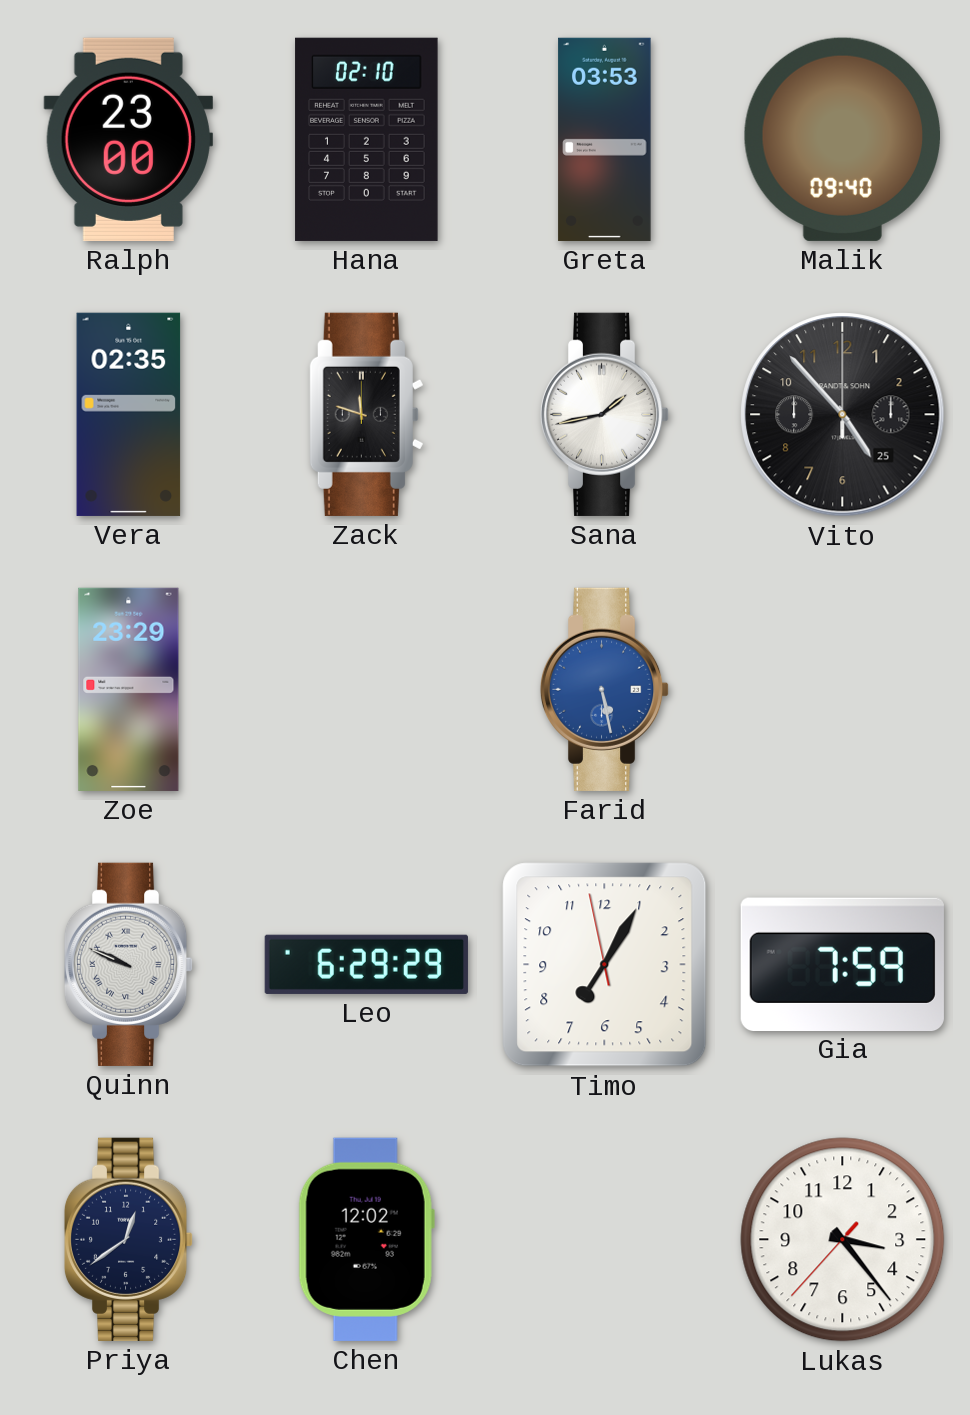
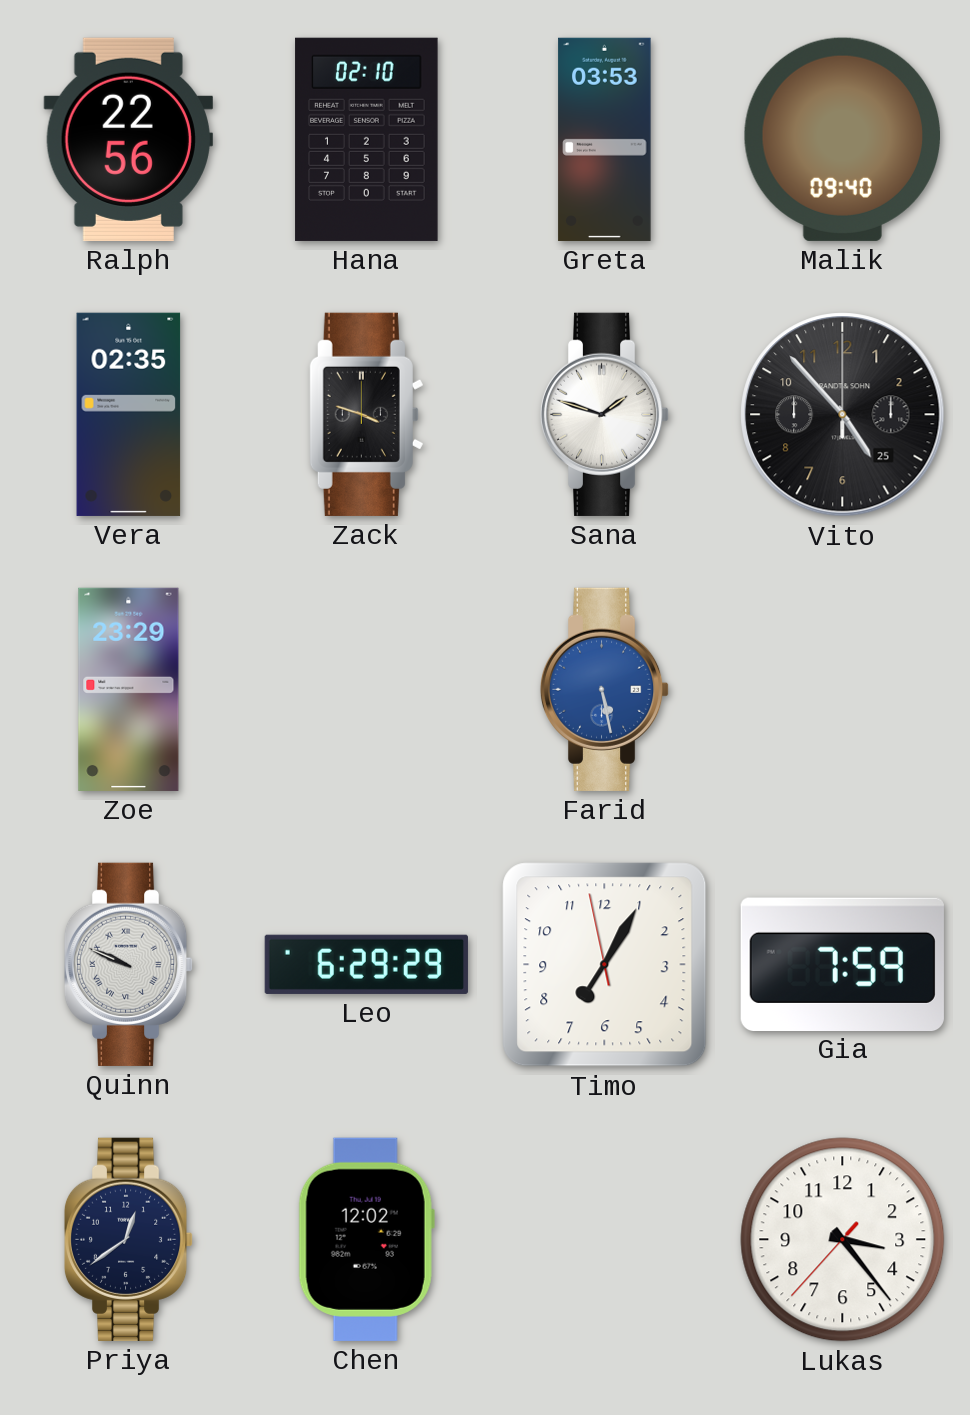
Ralph: 23:00 -> 22:56
Zack: 11:48 -> 3:48
Sana: 1:43 -> 1:48
